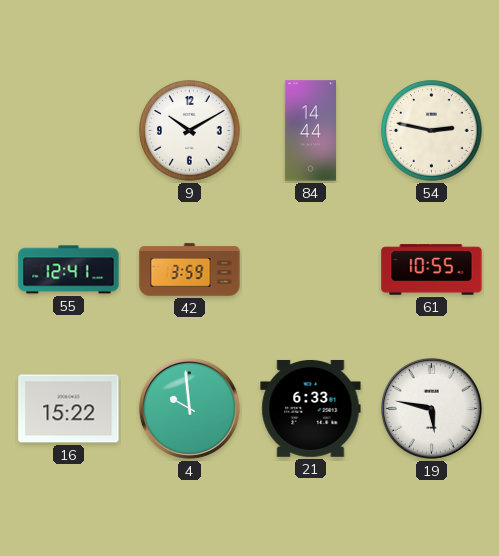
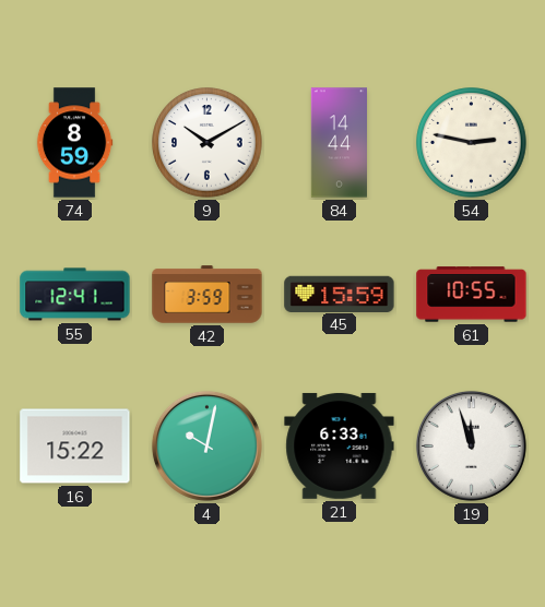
74: none -> 8:59
45: none -> 15:59
4: 9:59 -> 10:02
19: 5:47 -> 11:57
